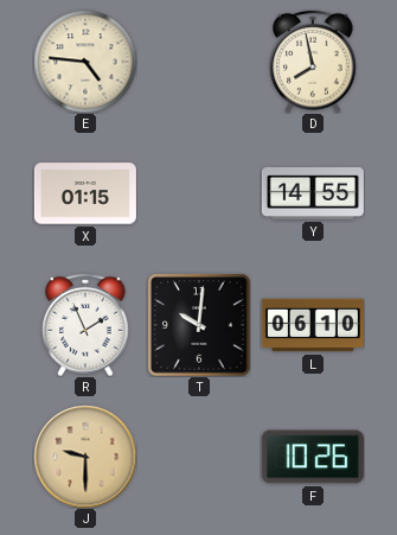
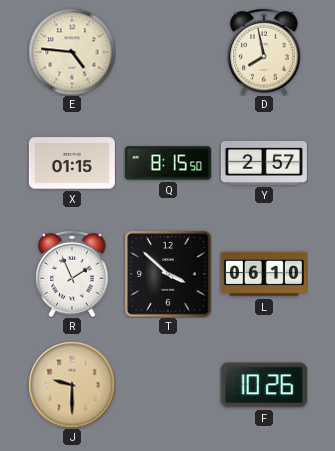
Q: none -> 8:15
Y: 14:55 -> 2:57
T: 10:01 -> 3:52
